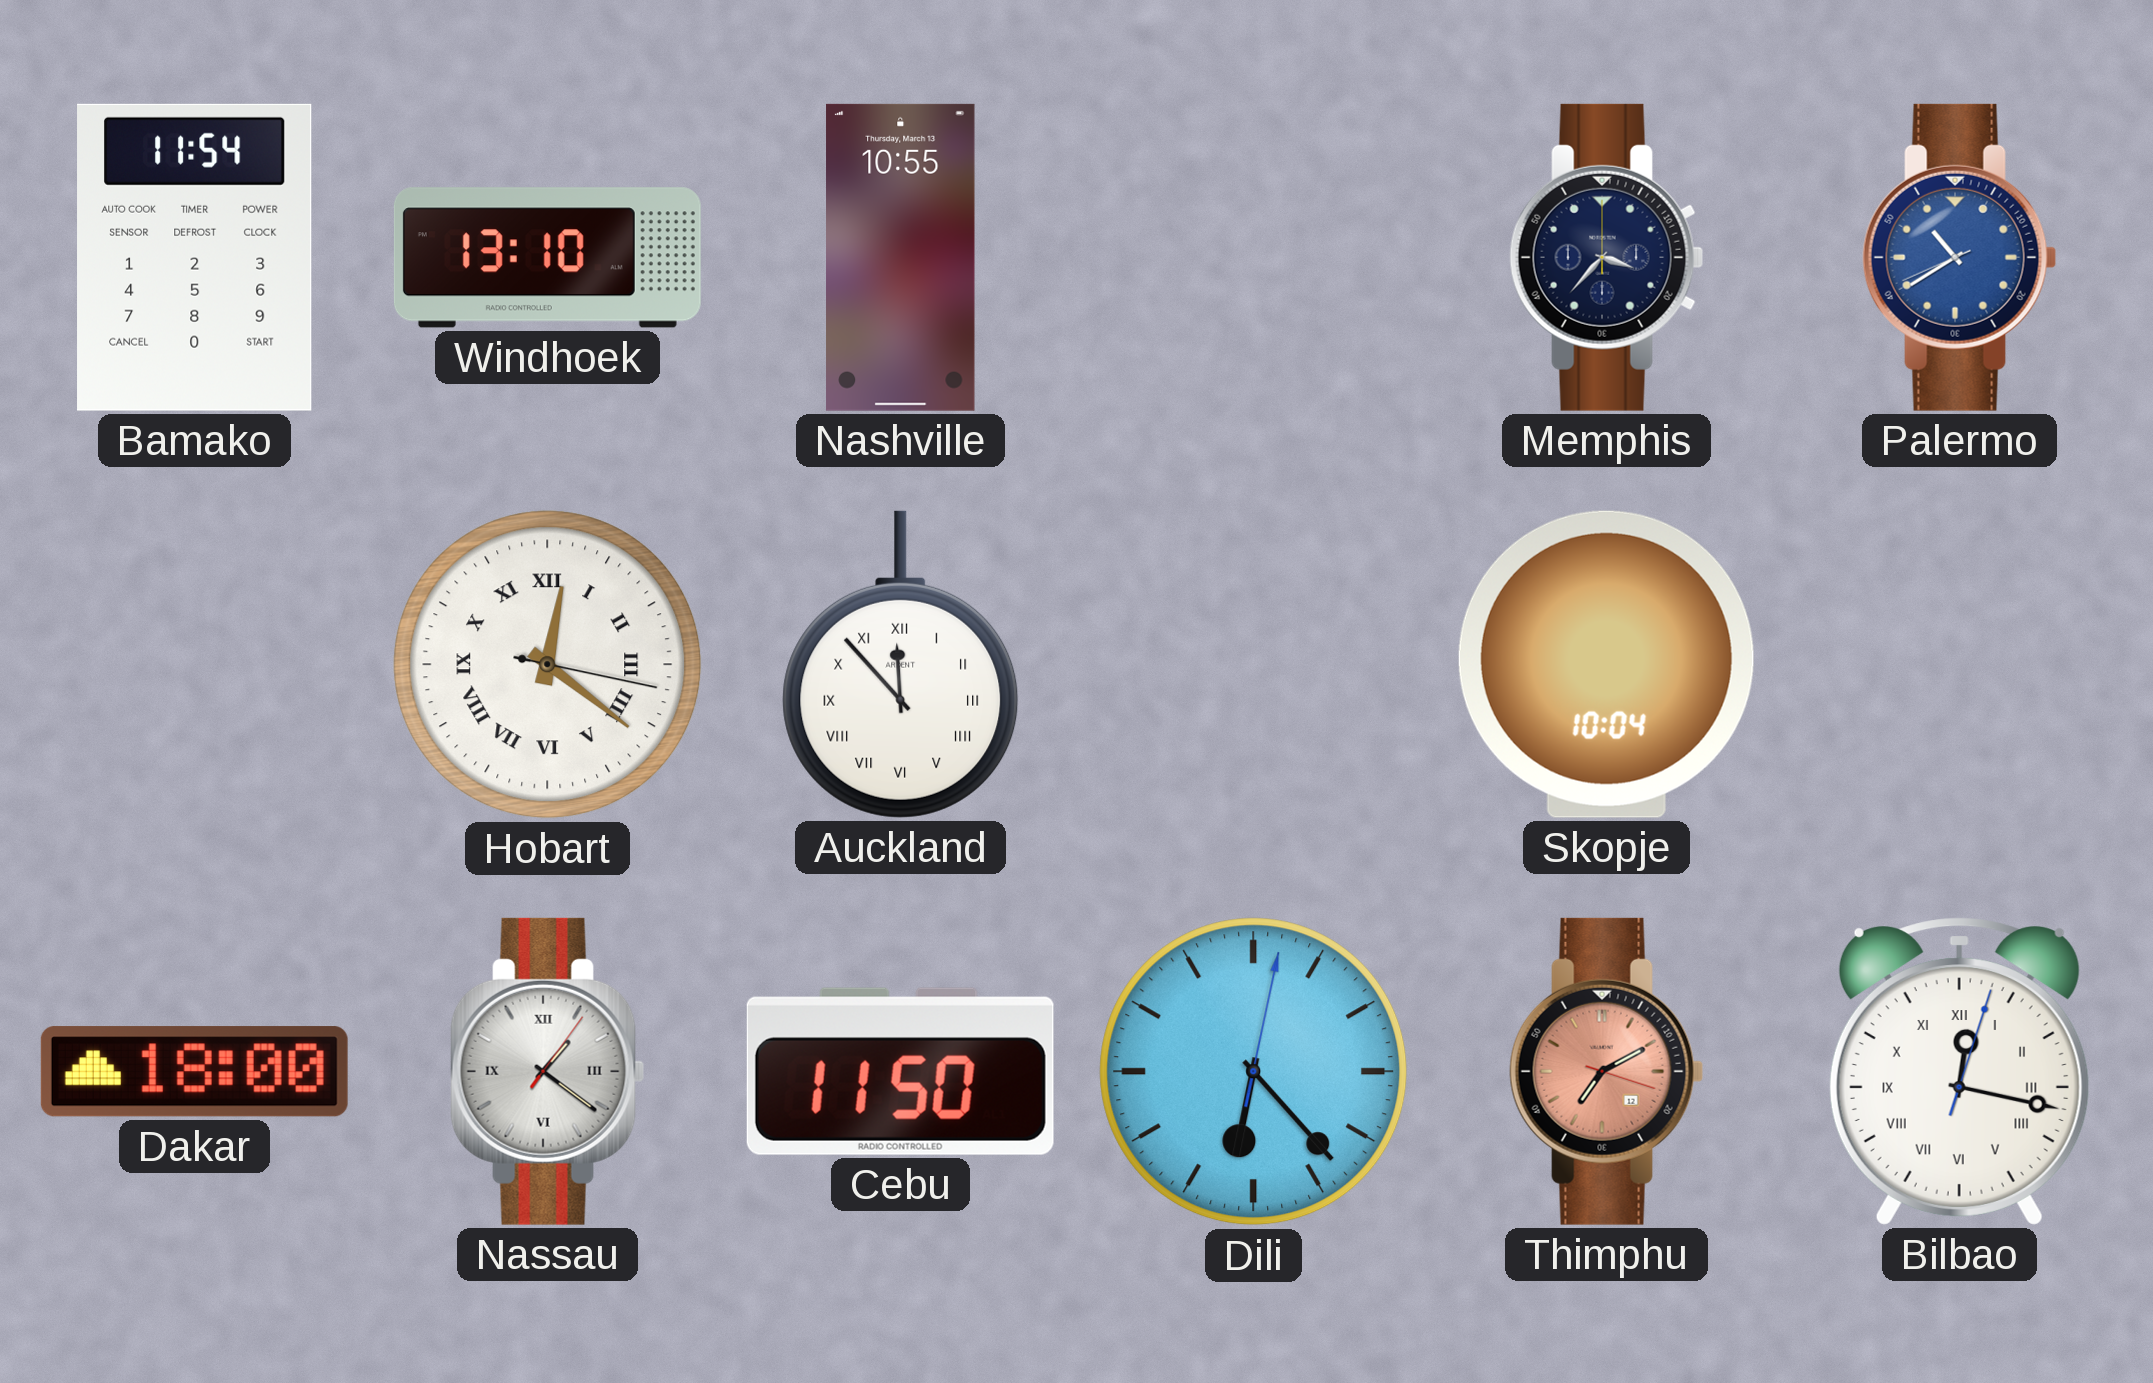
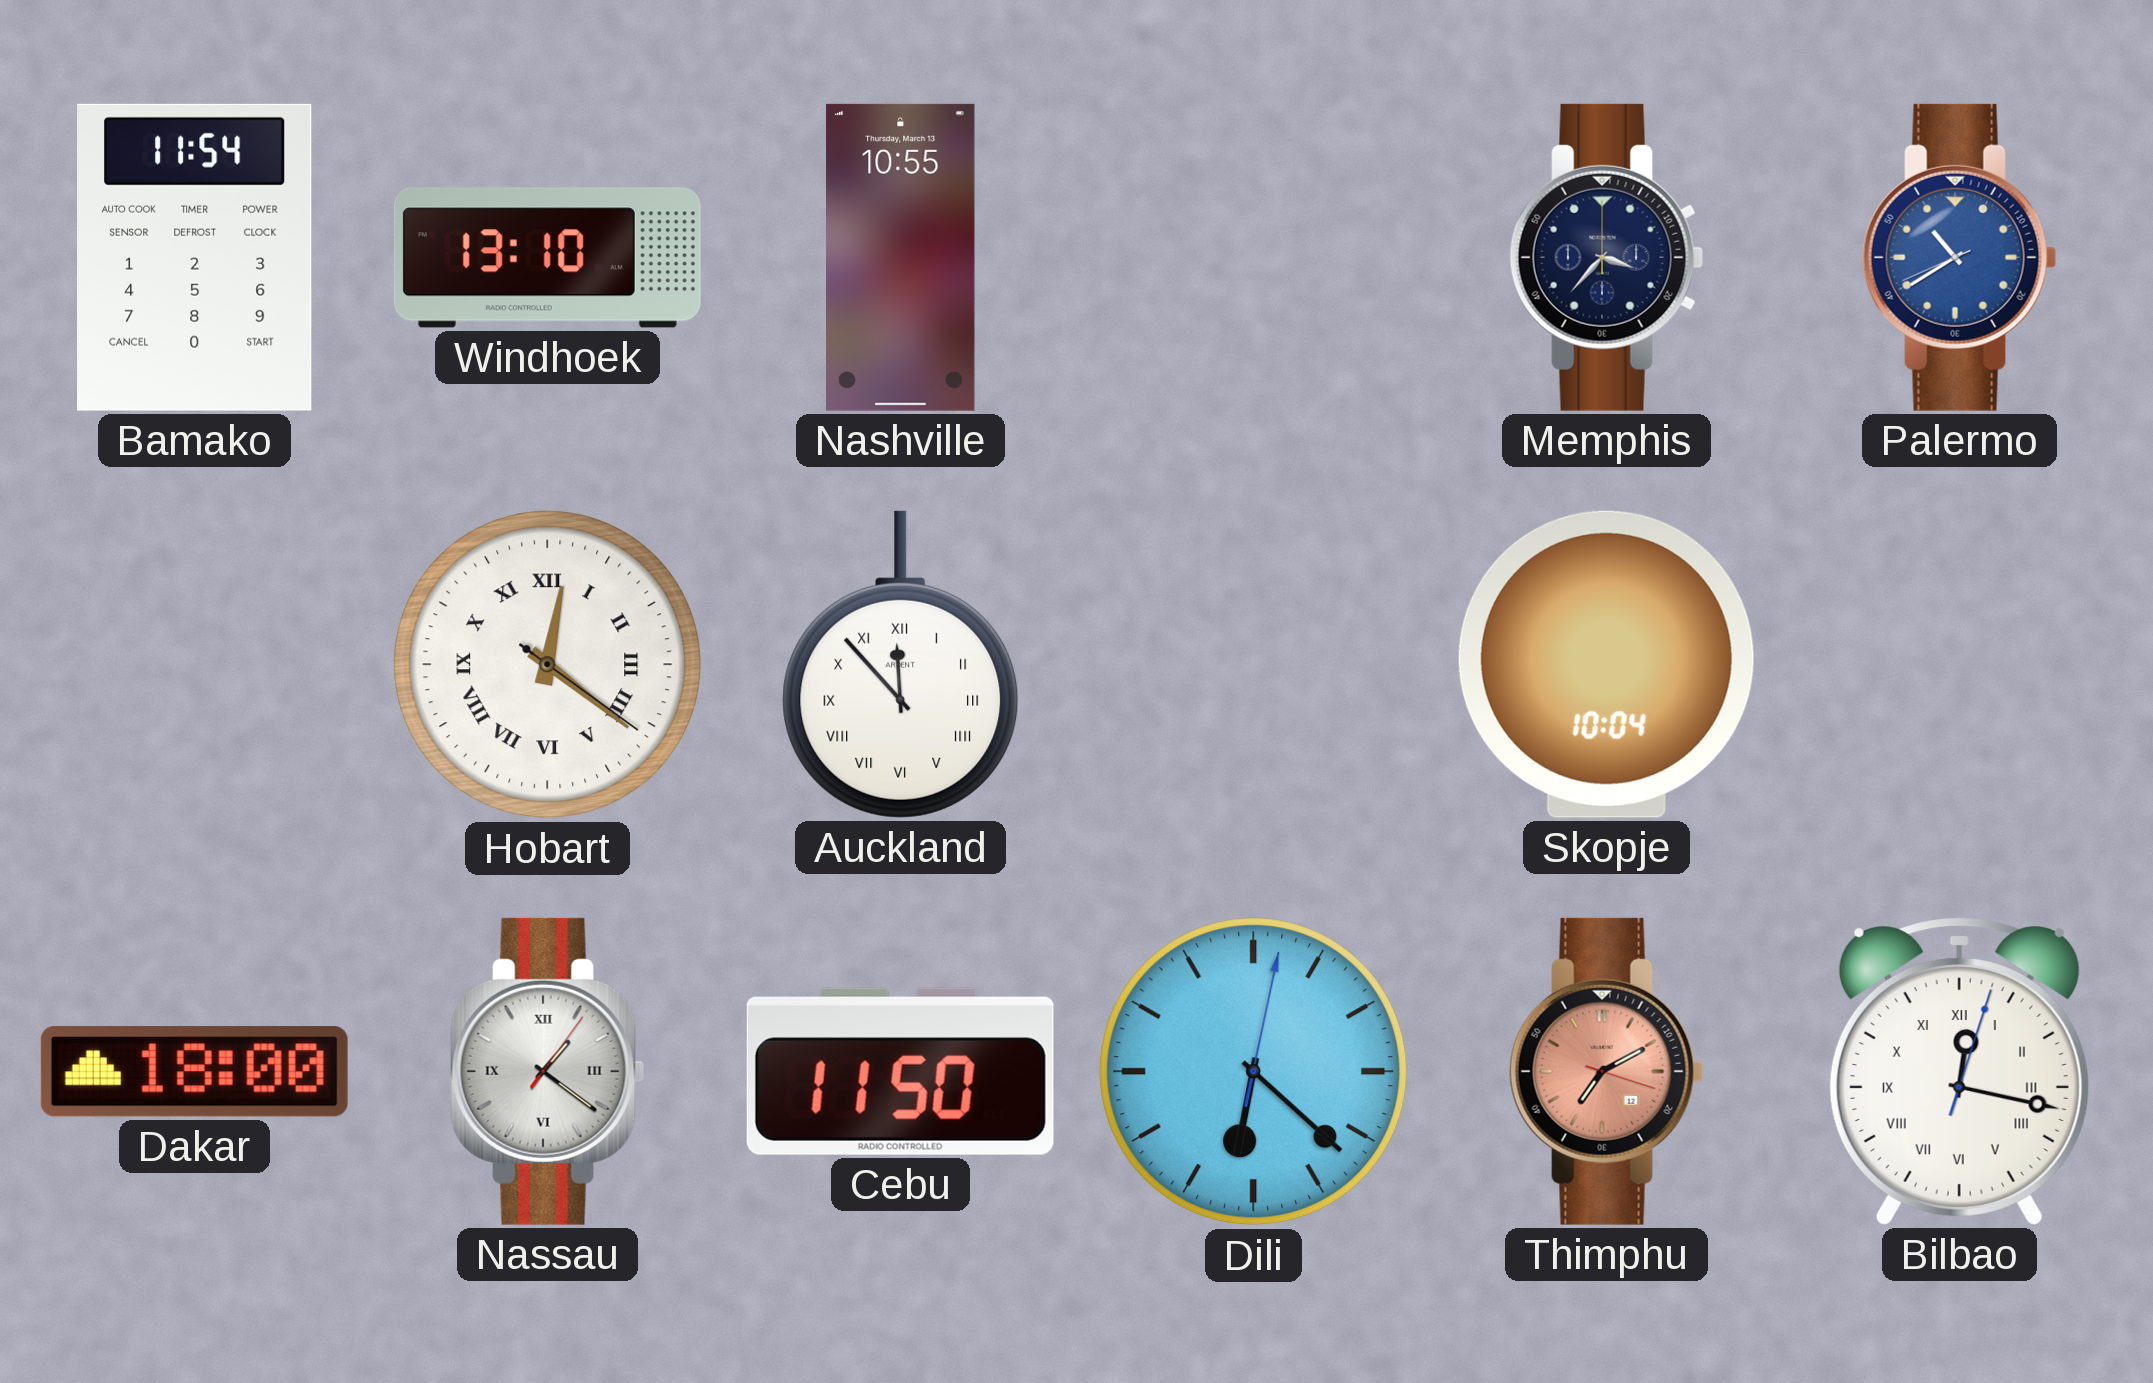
Hobart: 12:21:17 -> 12:21:21
Dili: 6:23 -> 6:22
